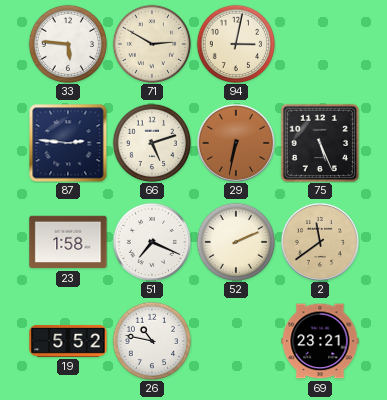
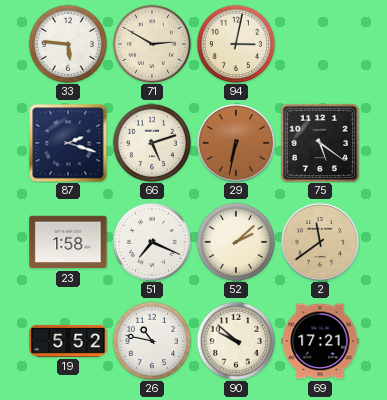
87: 2:46 -> 2:18
75: 5:26 -> 5:21
52: 2:11 -> 2:08
90: none -> 9:52
69: 23:21 -> 17:21
